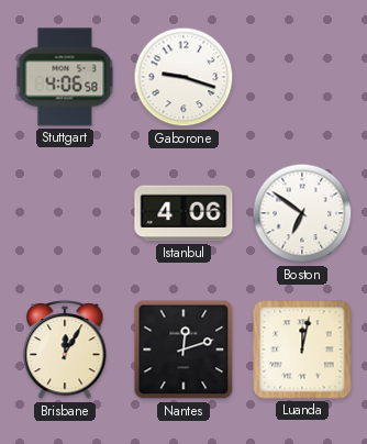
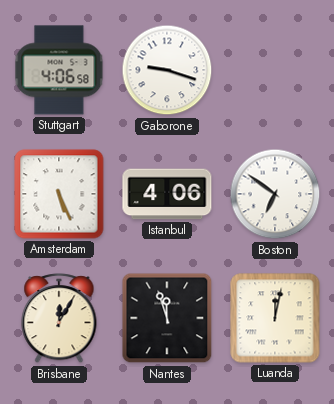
Amsterdam: none -> 5:26
Nantes: 12:12 -> 11:57
